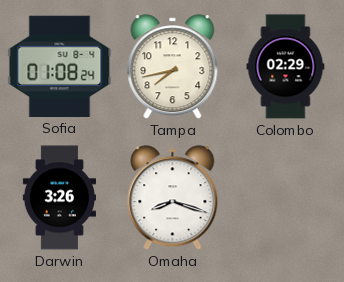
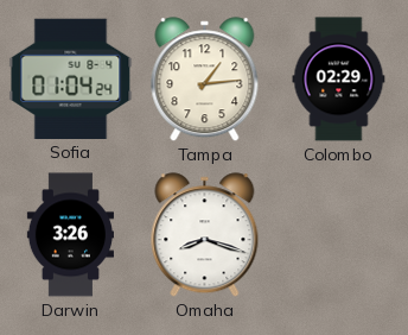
Sofia: 01:08 -> 01:04
Tampa: 7:43 -> 1:14
